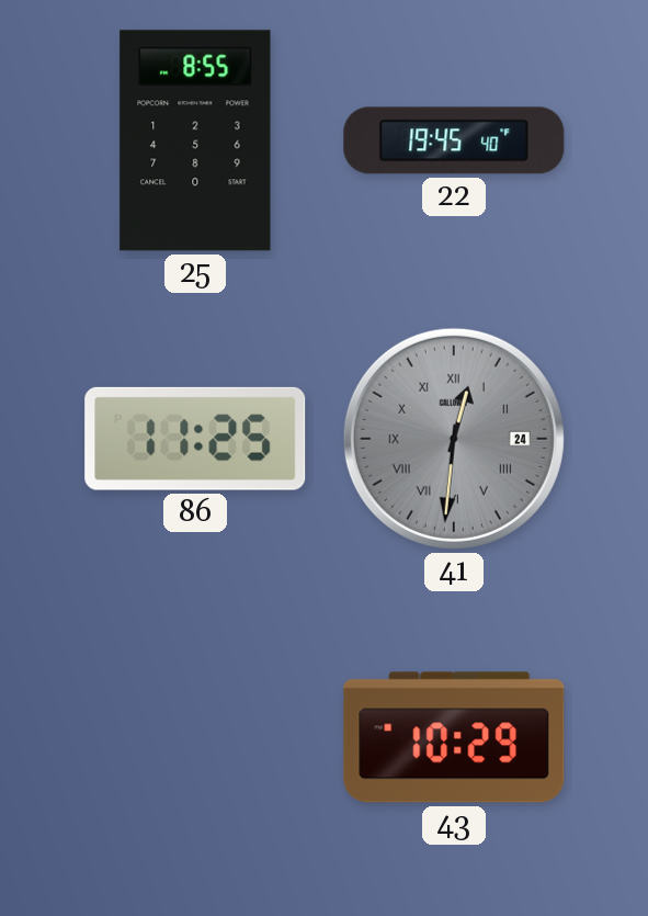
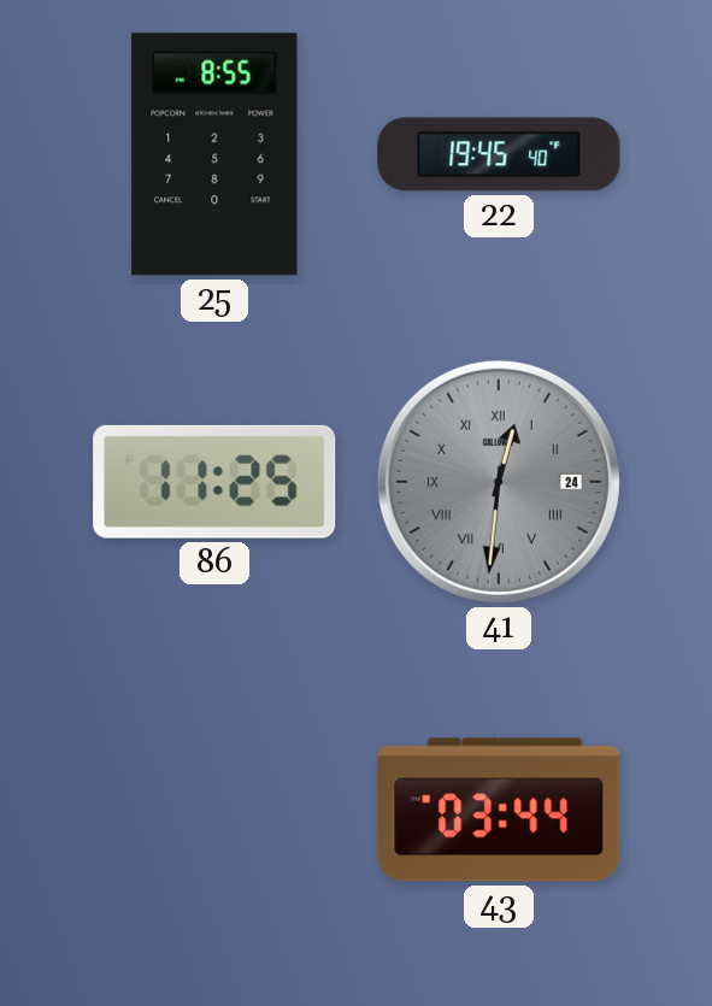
43: 10:29 -> 03:44
